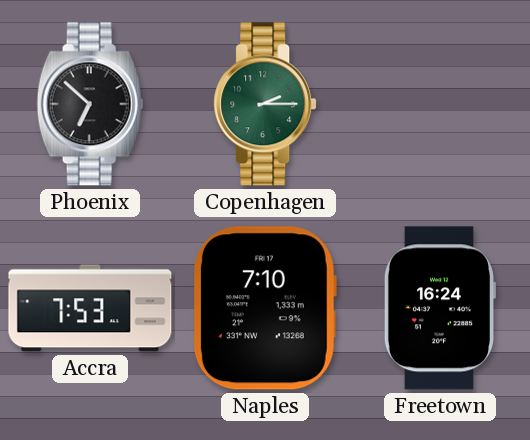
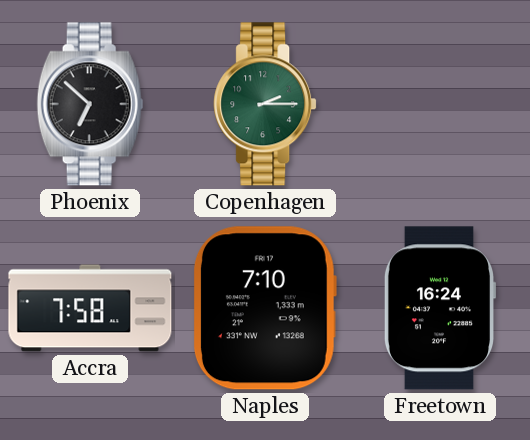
Accra: 7:53 -> 7:58
